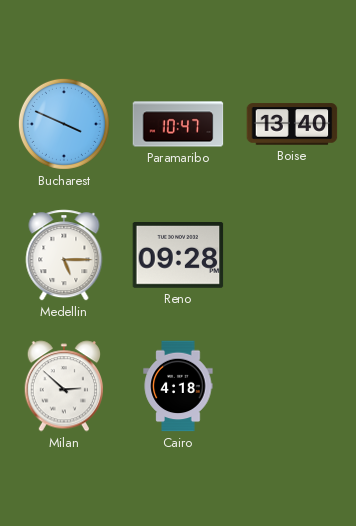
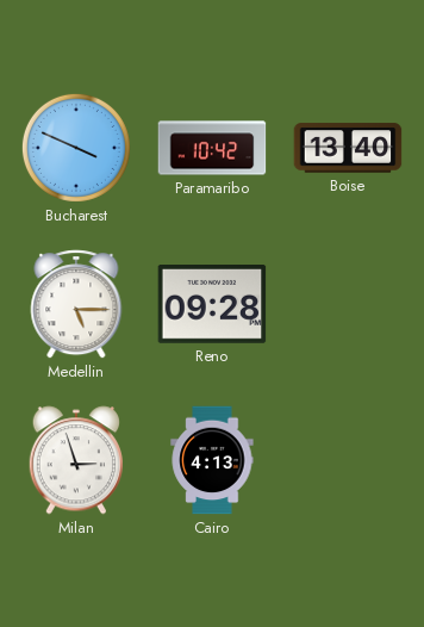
Paramaribo: 10:47 -> 10:42
Milan: 2:52 -> 2:57
Cairo: 4:18 -> 4:13
